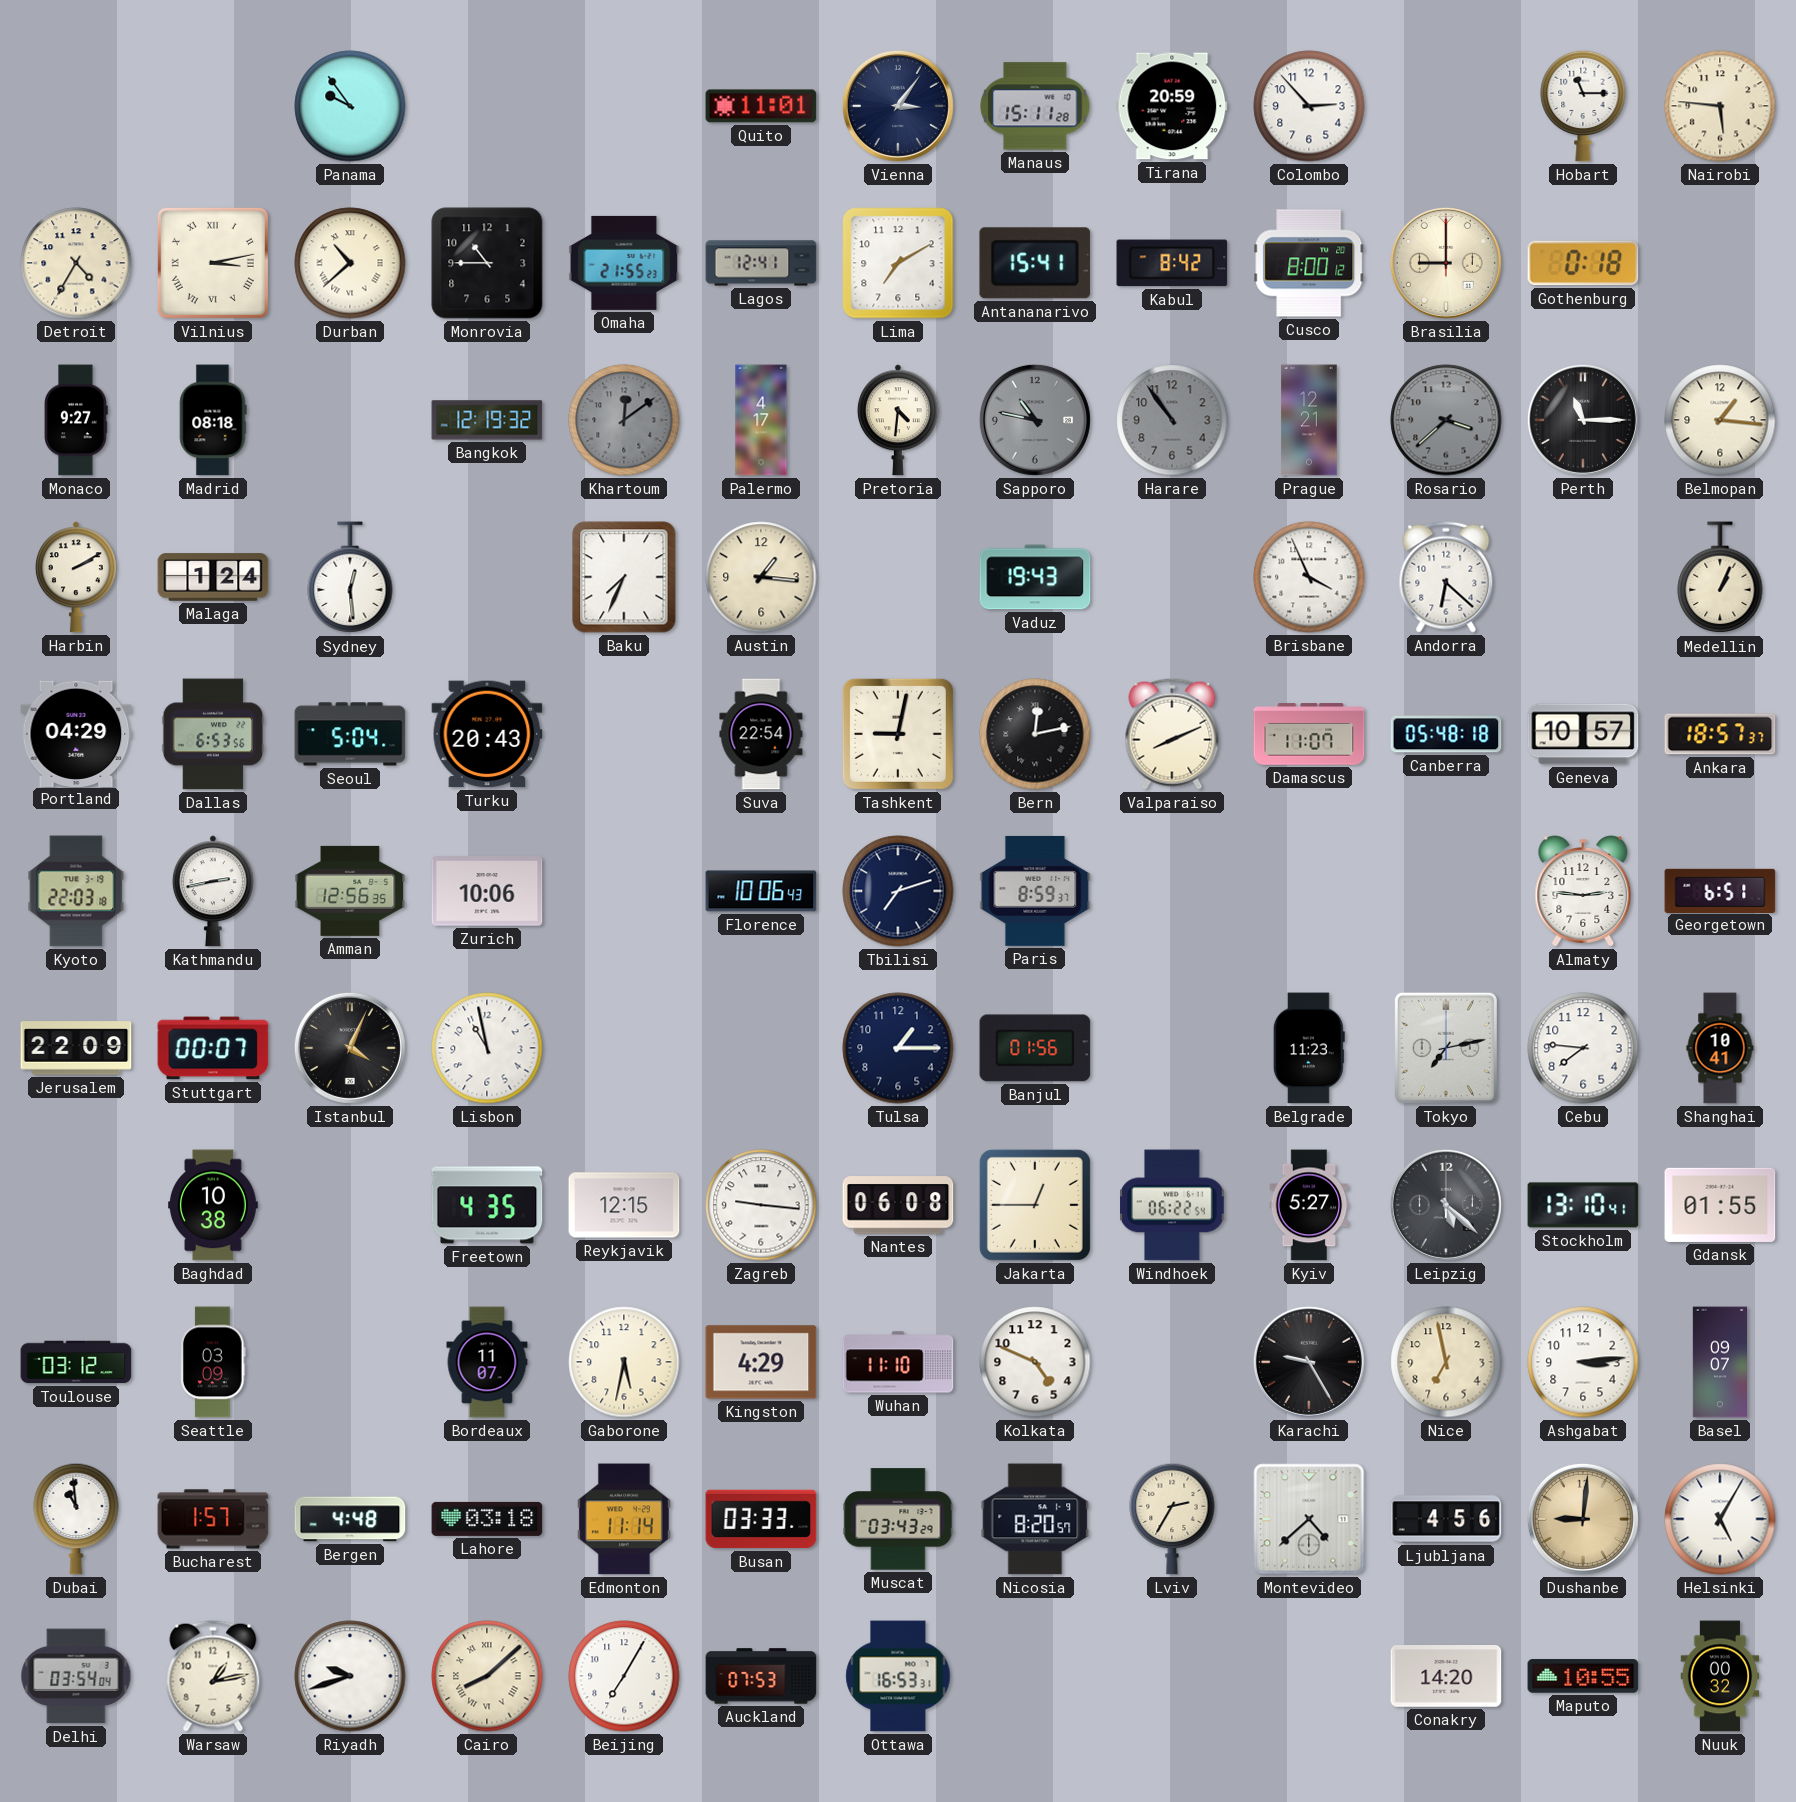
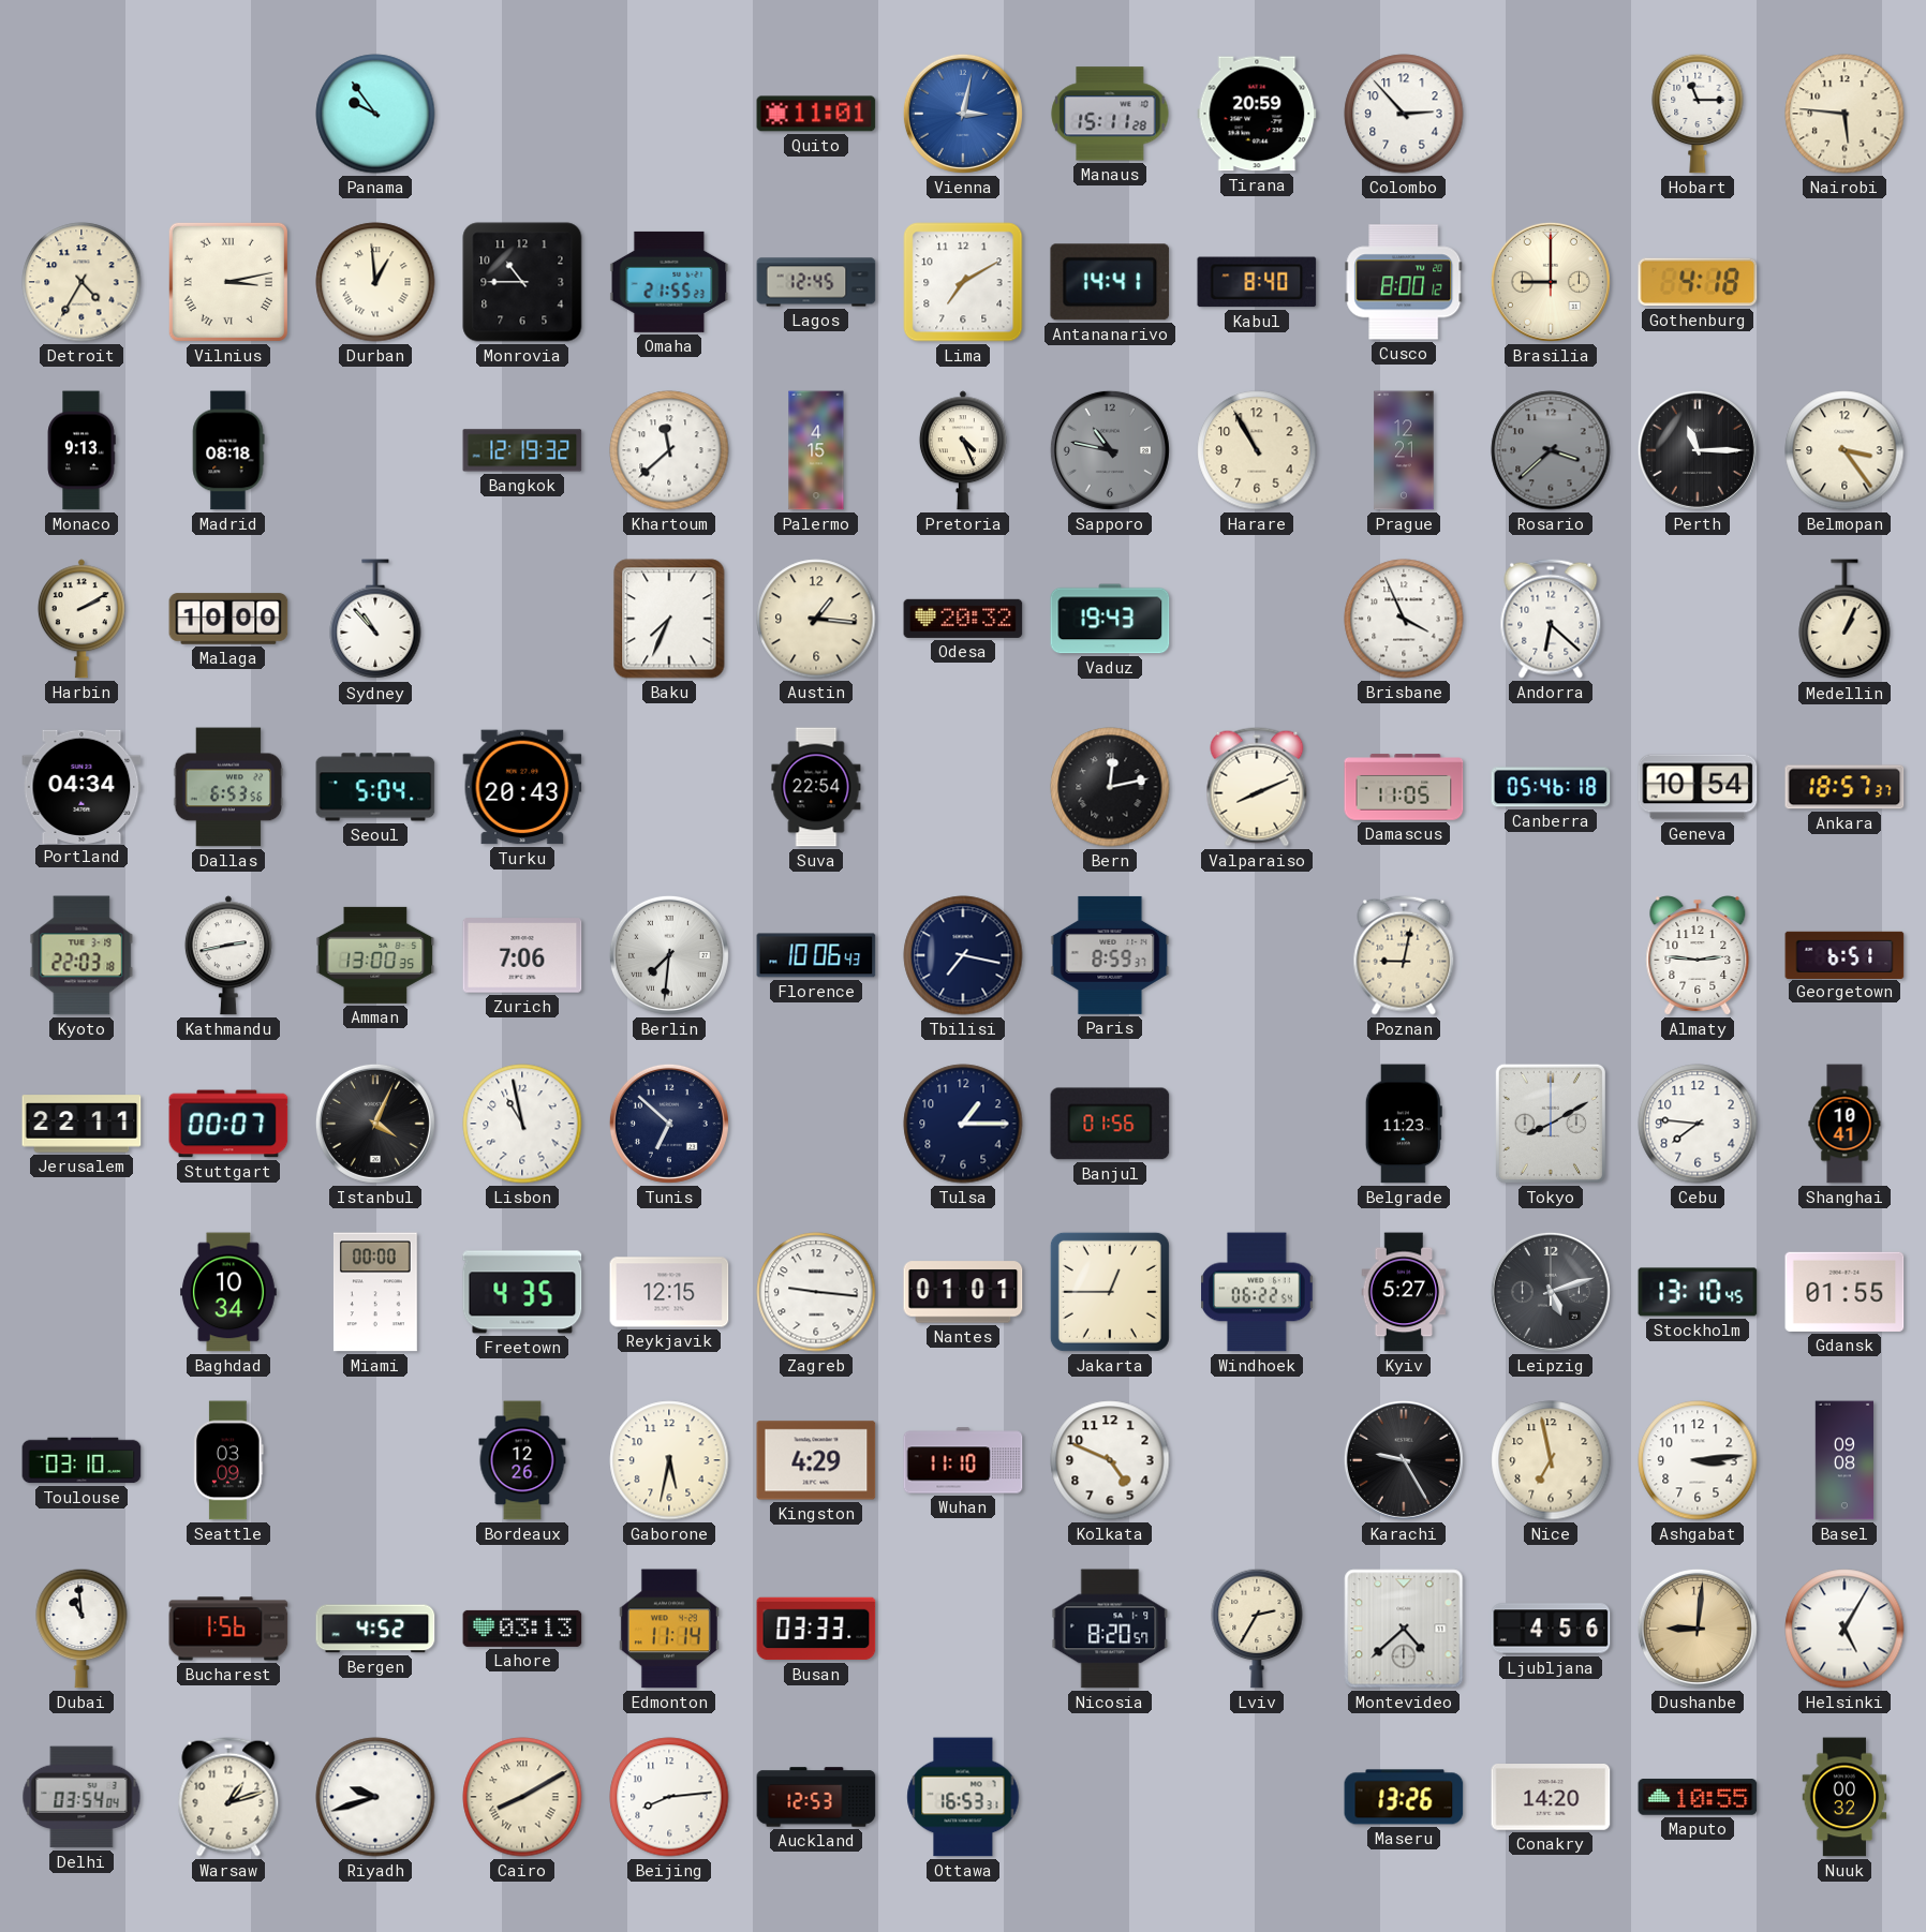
Vienna: 3:06 -> 3:02
Vienna dial: navy -> blue
Durban: 10:38 -> 12:59
Lagos: 12:41 -> 12:45
Antananarivo: 15:41 -> 14:41
Kabul: 8:42 -> 8:40
Gothenburg: 0:18 -> 4:18
Monaco: 9:27 -> 9:13
Khartoum: 12:09 -> 11:38
Khartoum dial: grey -> white
Palermo: 4:17 -> 4:15
Pretoria: 4:31 -> 4:26
Harare: 10:54 -> 10:55
Harare dial: grey -> cream
Belmopan: 1:16 -> 3:24
Malaga: 1:24 -> 10:00
Sydney: 12:29 -> 10:53
Odesa: none -> 20:32
Portland: 04:29 -> 04:34
Tashkent: 9:02 -> none
Damascus: 11:07 -> 11:05
Canberra: 05:48 -> 05:46
Geneva: 10:57 -> 10:54
Amman: 12:56 -> 13:00
Zurich: 10:06 -> 7:06
Berlin: none -> 7:31
Tbilisi: 7:12 -> 7:17
Poznan: none -> 9:02
Jerusalem: 22:09 -> 22:11
Tunis: none -> 6:52
Tokyo: 7:13 -> 8:10
Baghdad: 10:38 -> 10:34
Miami: none -> 00:00
Nantes: 06:08 -> 01:01
Leipzig: 5:22 -> 5:12
Stockholm: 13:10:41 -> 13:10:45
Toulouse: 03:12 -> 03:10
Bordeaux: 11:07 -> 12:26
Basel: 09:07 -> 09:08
Bucharest: 1:57 -> 1:56
Bergen: 4:48 -> 4:52
Lahore: 03:18 -> 03:13
Muscat: 03:43 -> none
Warsaw: 1:13 -> 1:12
Cairo: 8:08 -> 8:10
Beijing: 7:05 -> 8:14
Auckland: 07:53 -> 12:53
Maseru: none -> 13:26
